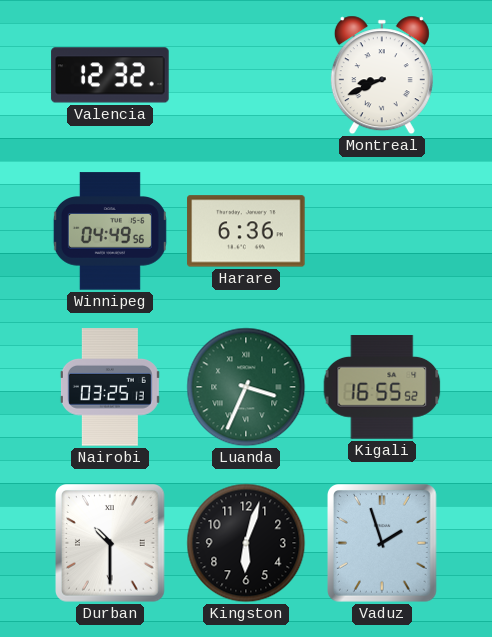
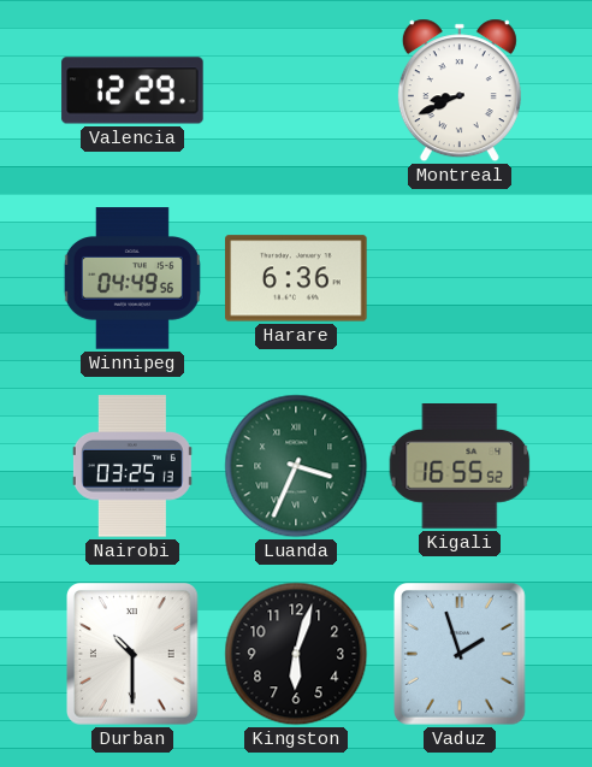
Valencia: 12:32 -> 12:29
